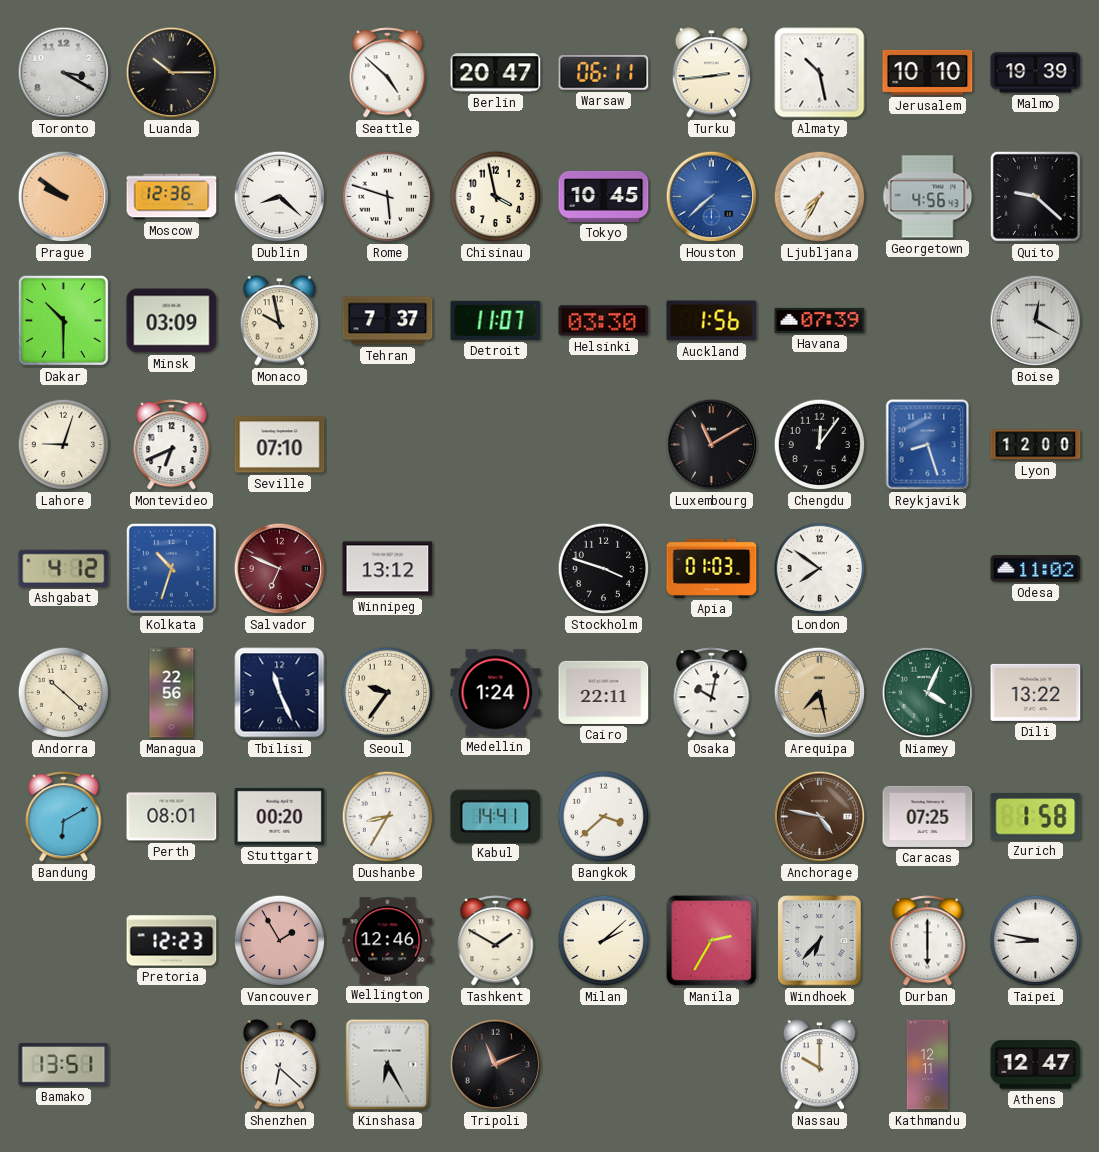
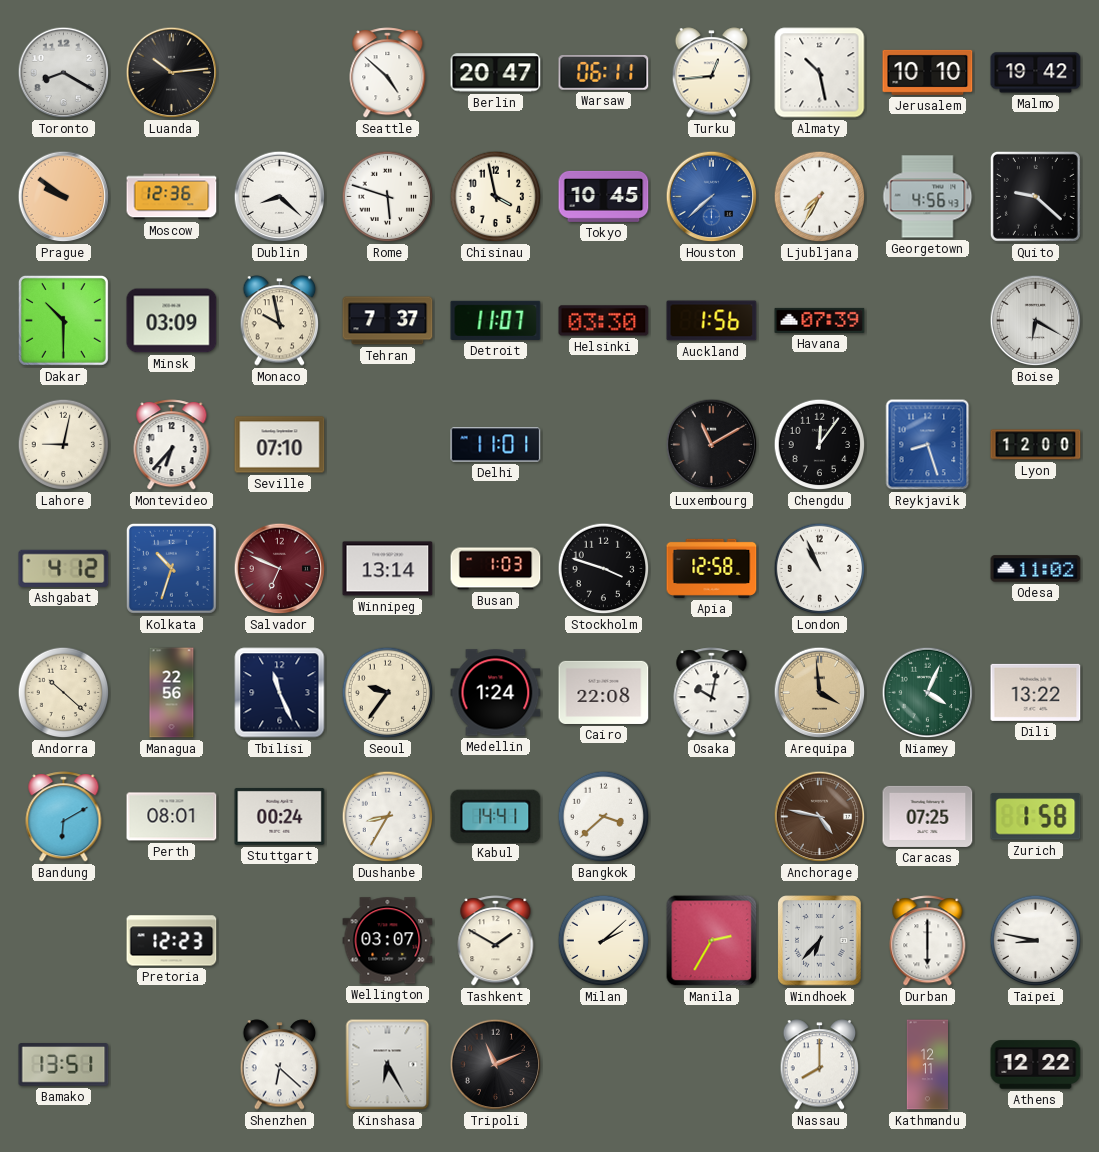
Toronto: 3:20 -> 8:20
Luanda: 10:15 -> 10:14
Turku: 2:44 -> 12:44
Malmo: 19:39 -> 19:42
Boise: 12:20 -> 6:20
Lahore: 9:03 -> 9:02
Montevideo: 6:41 -> 6:37
Delhi: none -> 11:01
Winnipeg: 13:12 -> 13:14
Busan: none -> 1:03
Apia: 01:03 -> 12:58
London: 7:51 -> 10:56
Cairo: 22:11 -> 22:08
Arequipa: 7:28 -> 3:59
Stuttgart: 00:20 -> 00:24
Vancouver: 1:55 -> none
Wellington: 12:46 -> 03:07
Nassau: 10:00 -> 8:00
Athens: 12:47 -> 12:22
